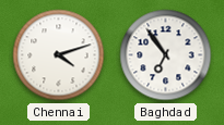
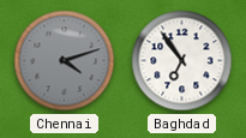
Chennai dial: white -> grey
